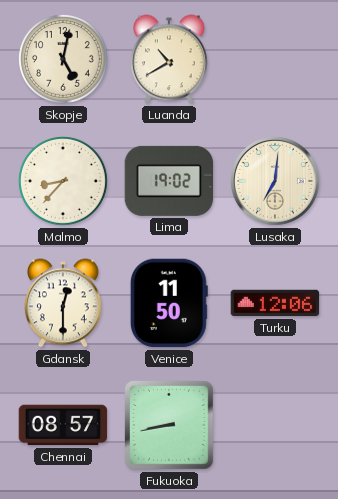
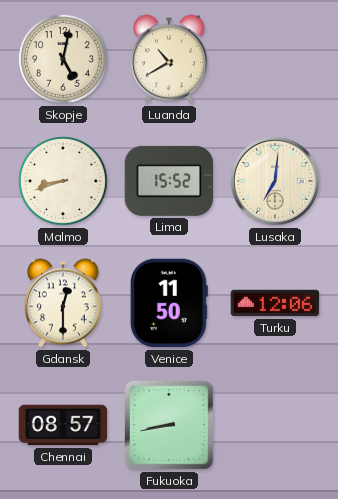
Malmo: 8:37 -> 8:42
Lima: 19:02 -> 15:52
